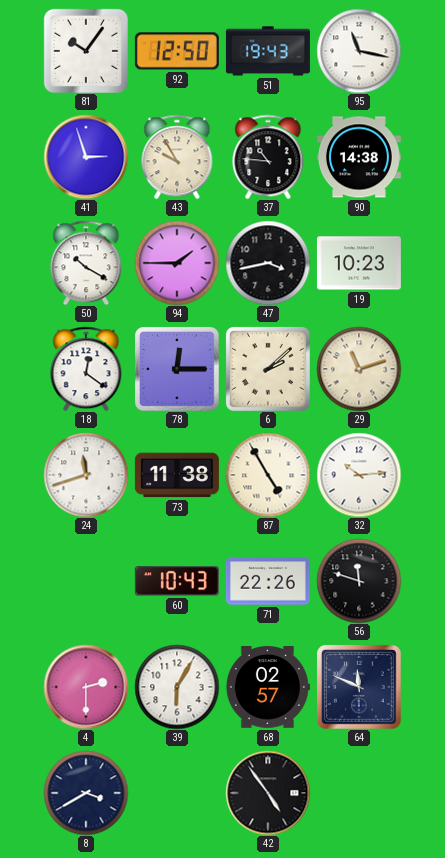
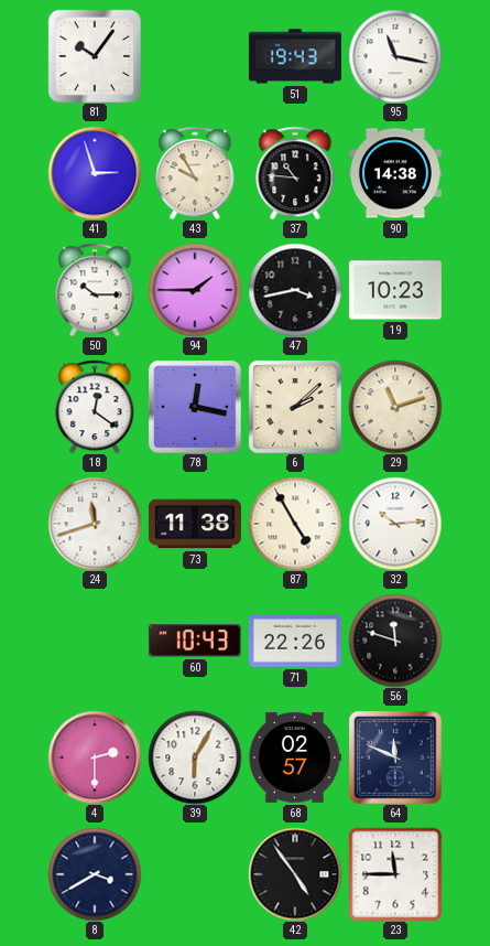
92: 12:50 -> none
50: 10:20 -> 10:15
78: 12:15 -> 12:17
23: none -> 11:45
